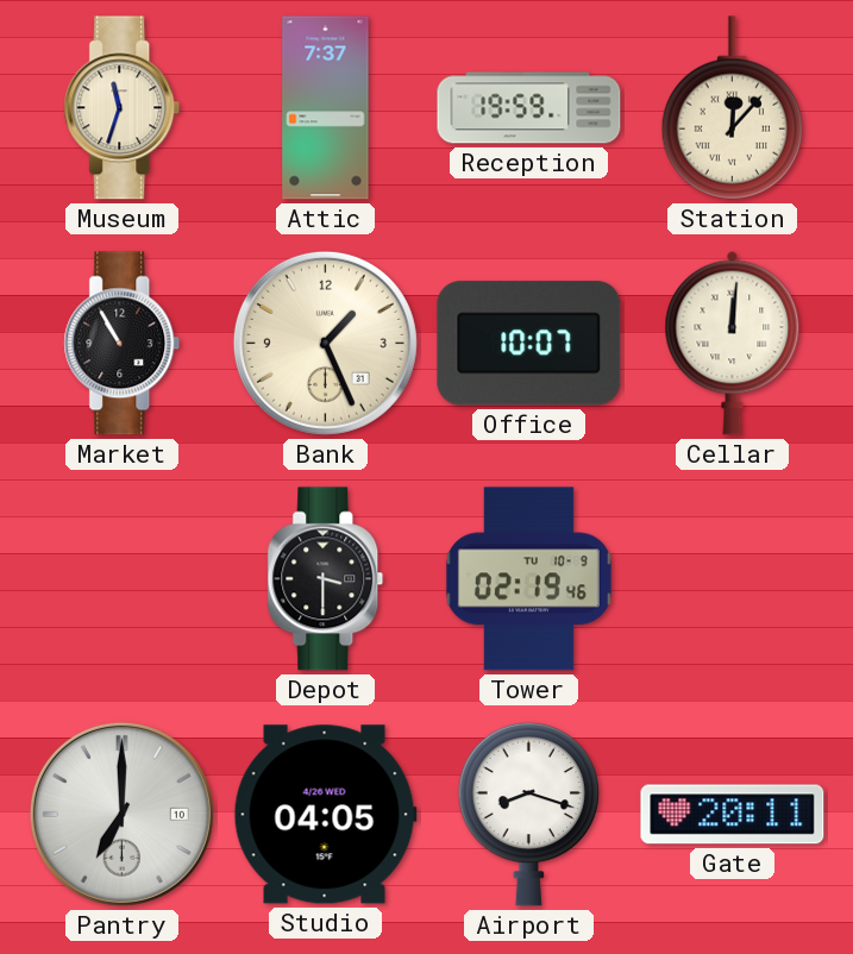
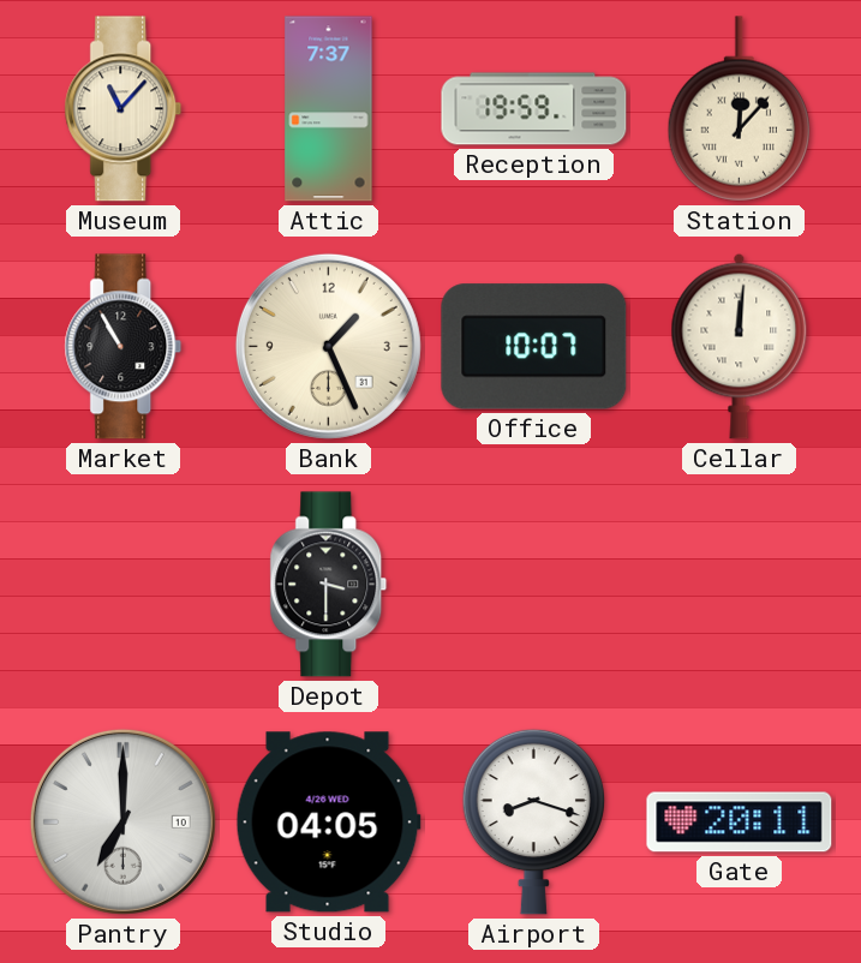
Museum: 11:33 -> 11:07
Tower: 02:19 -> none
